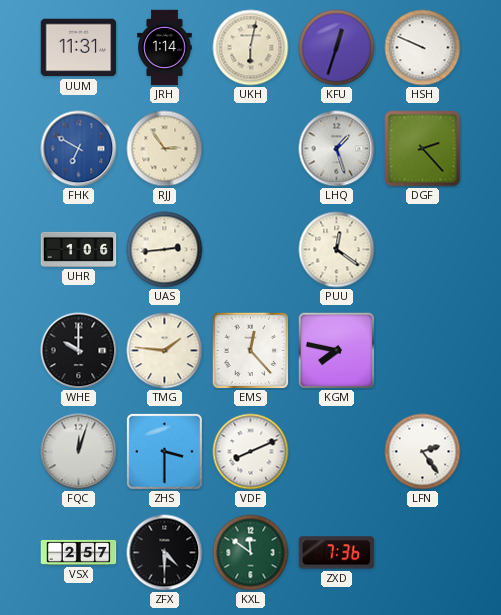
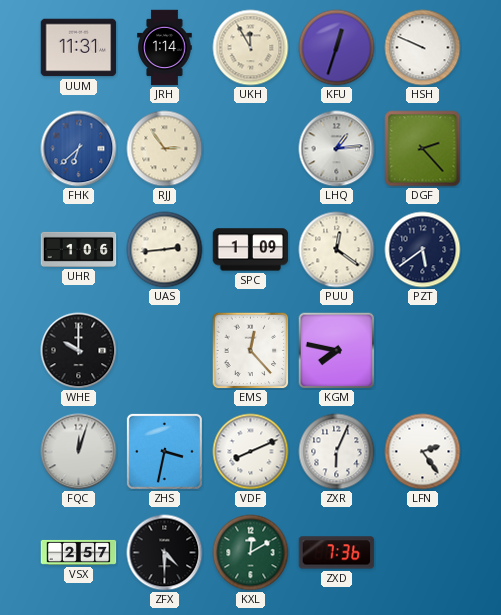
UKH: 6:02 -> 11:55
FHK: 6:50 -> 6:38
LHQ: 1:27 -> 1:14
SPC: none -> 1:09
PZT: none -> 5:39
TMG: 1:46 -> none
ZHS: 3:30 -> 3:32
ZXR: none -> 6:04
KXL: 11:51 -> 12:10
